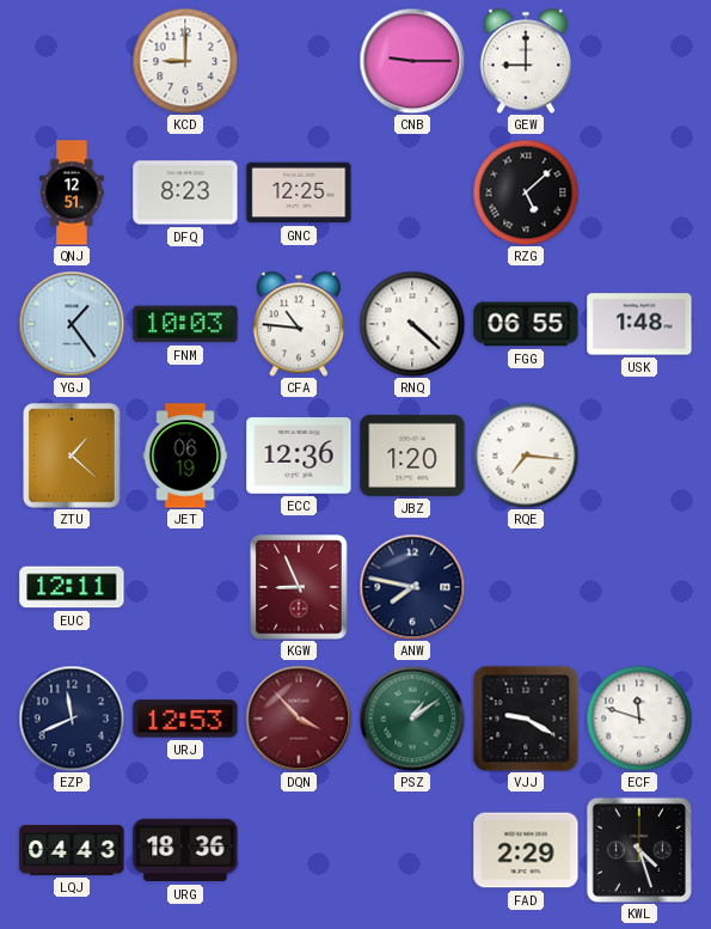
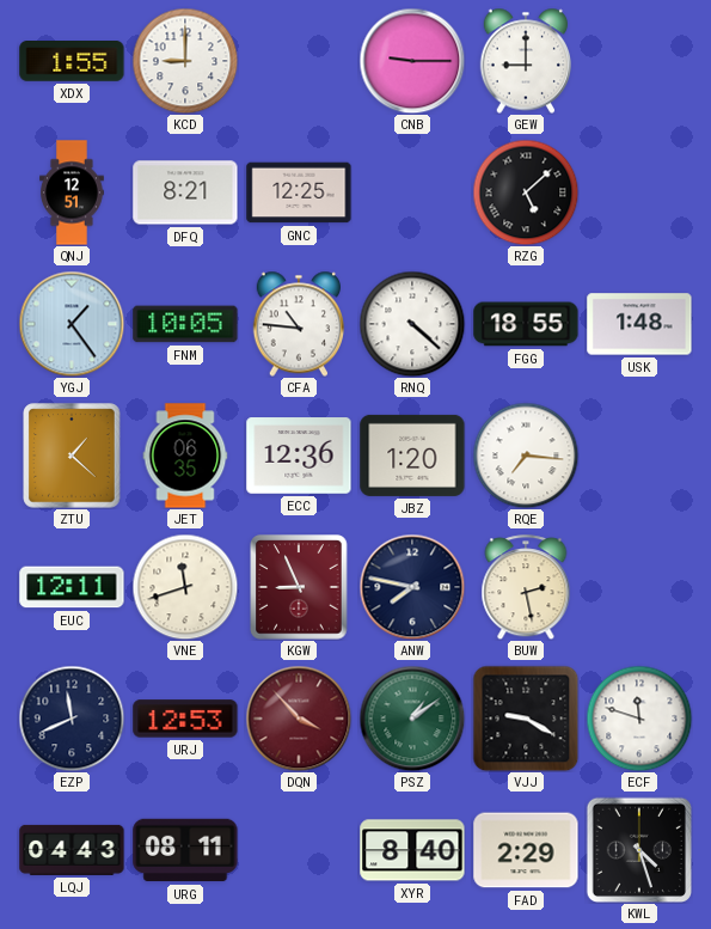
XDX: none -> 1:55
DFQ: 8:23 -> 8:21
FNM: 10:03 -> 10:05
FGG: 06:55 -> 18:55
JET: 06:19 -> 06:35
VNE: none -> 11:42
BUW: none -> 2:28
URG: 18:36 -> 08:11
XYR: none -> 8:40
